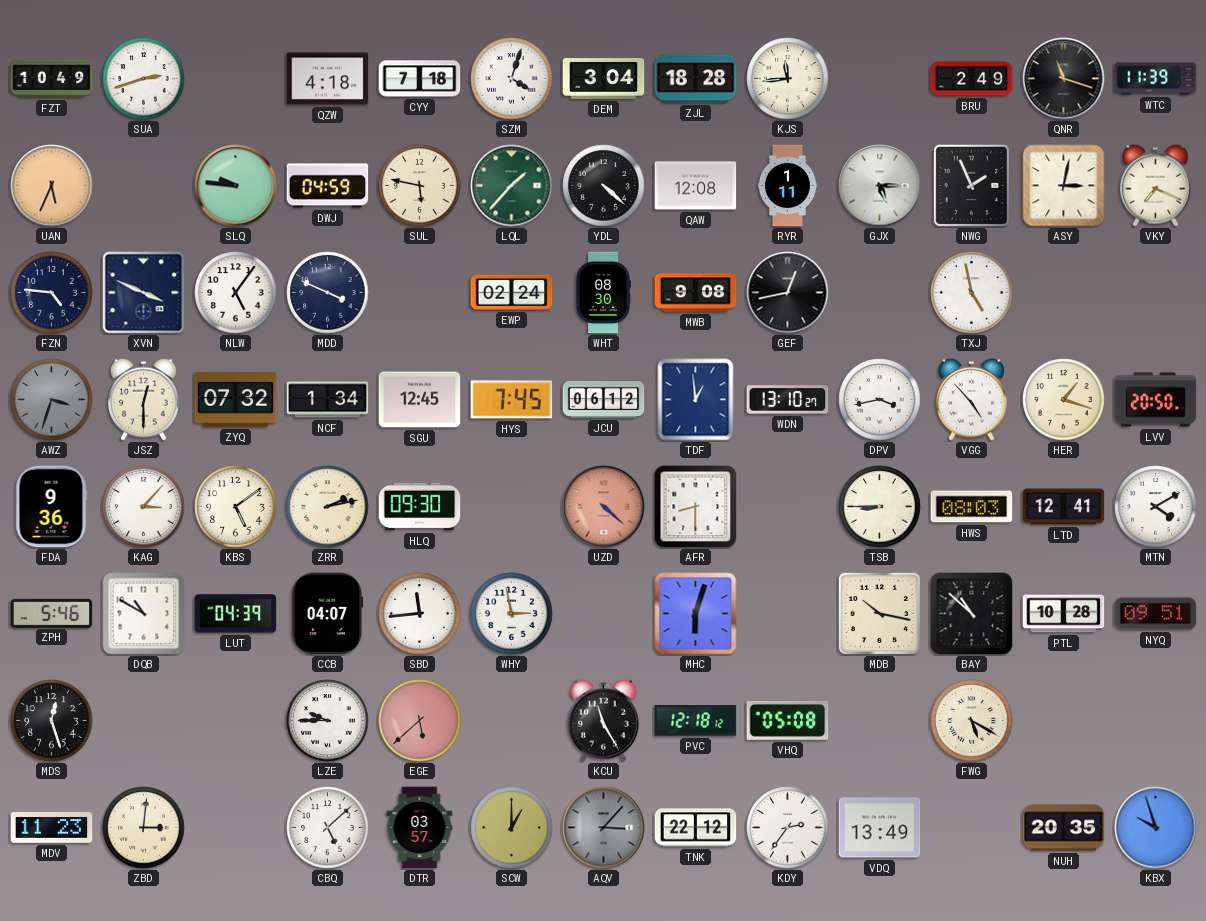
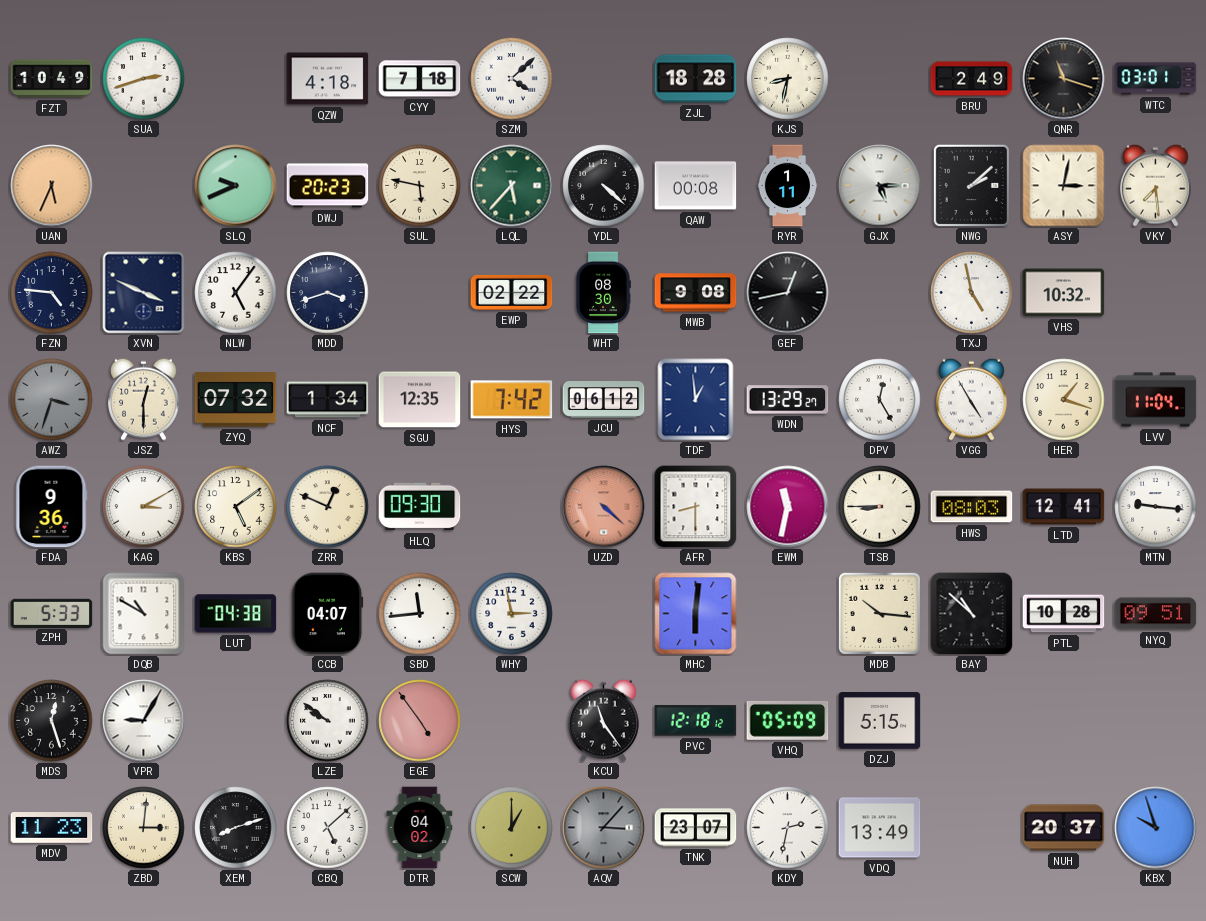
SZM: 4:03 -> 4:08
DEM: 3:04 -> none
KJS: 11:44 -> 8:32
WTC: 11:39 -> 03:01
SLQ: 9:46 -> 9:41
DWJ: 04:59 -> 20:23
LQL: 1:37 -> 5:37
QAW: 12:08 -> 00:08
NWG: 1:56 -> 2:08
VKY: 7:19 -> 7:29
MDD: 3:49 -> 3:42
EWP: 02:24 -> 02:22
VHS: none -> 10:32
SGU: 12:45 -> 12:35
HYS: 7:45 -> 7:42
WDN: 13:10 -> 13:29
DPV: 3:43 -> 12:25
VGG: 4:53 -> 4:55
LVV: 20:50 -> 11:04
KAG: 3:07 -> 3:10
ZRR: 2:13 -> 12:49
EWM: none -> 11:32
MTN: 4:10 -> 9:16
ZPH: 5:46 -> 5:33
LUT: 04:39 -> 04:38
MHC: 6:03 -> 6:01
MDB: 10:17 -> 10:16
VPR: none -> 9:05
LZE: 9:45 -> 9:51
EGE: 5:38 -> 4:54
KCU: 11:25 -> 11:24
VHQ: 05:08 -> 05:09
DZJ: none -> 5:15
FWG: 5:20 -> none
XEM: none -> 8:12
DTR: 03:57 -> 04:02
TNK: 22:12 -> 23:07
KDY: 2:36 -> 2:32
NUH: 20:35 -> 20:37
